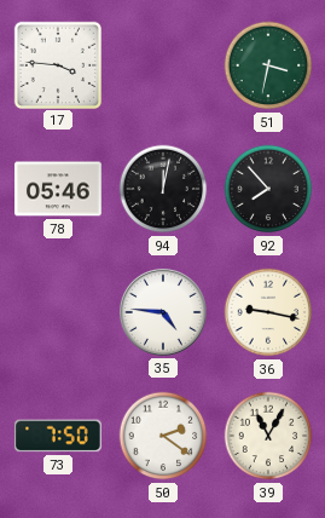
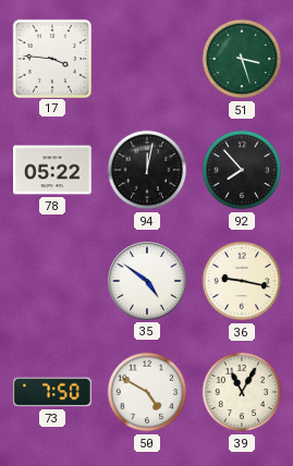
51: 3:32 -> 3:27
78: 05:46 -> 05:22
35: 4:46 -> 4:51
50: 2:21 -> 4:50
